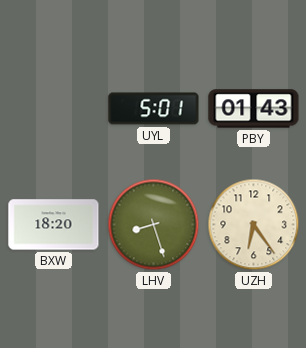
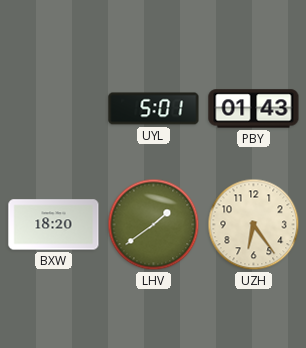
LHV: 8:27 -> 1:39
